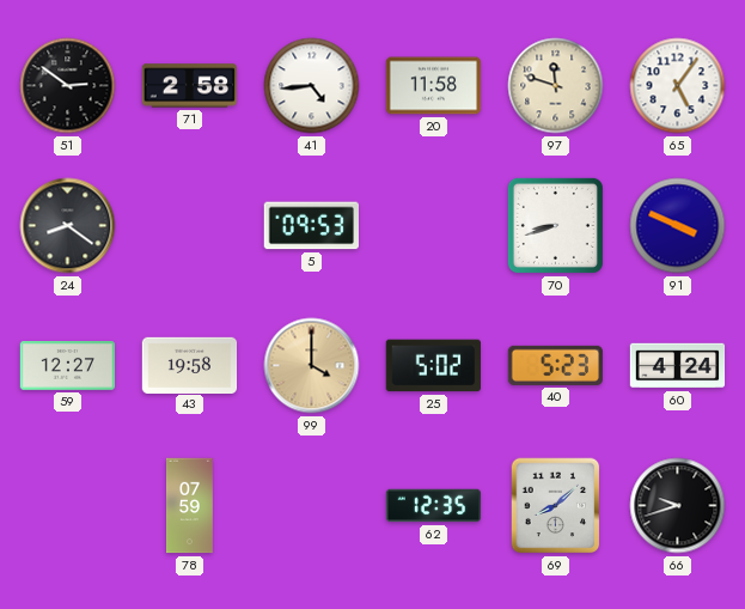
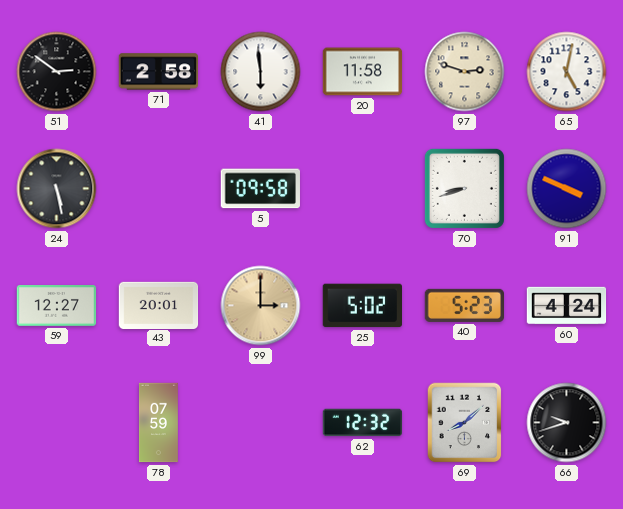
41: 4:44 -> 5:59
97: 11:48 -> 2:48
65: 5:06 -> 5:02
24: 8:21 -> 5:28
5: 09:53 -> 09:58
43: 19:58 -> 20:01
99: 4:00 -> 3:00
62: 12:35 -> 12:32
